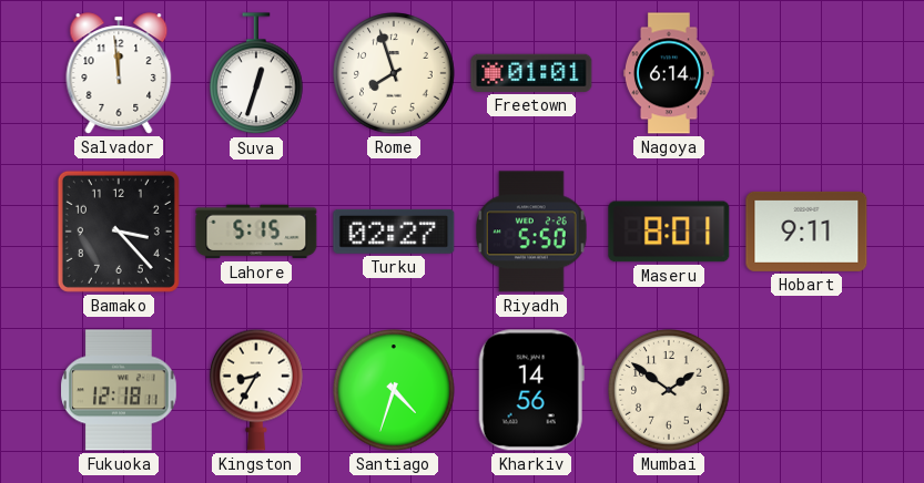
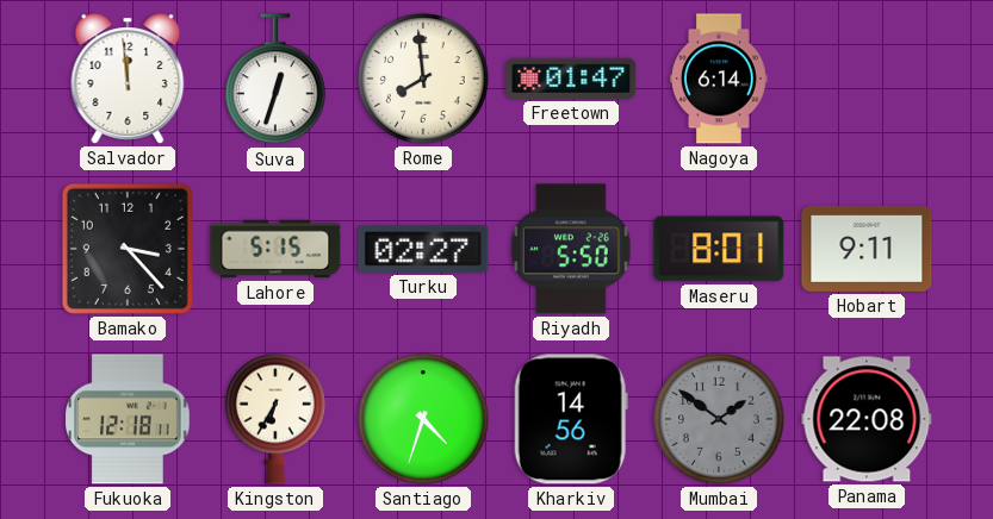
Rome: 7:57 -> 7:59
Freetown: 01:01 -> 01:47
Kingston: 8:35 -> 6:35
Mumbai dial: cream -> grey
Panama: none -> 22:08
